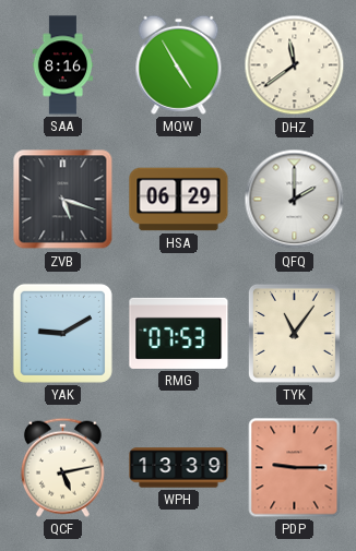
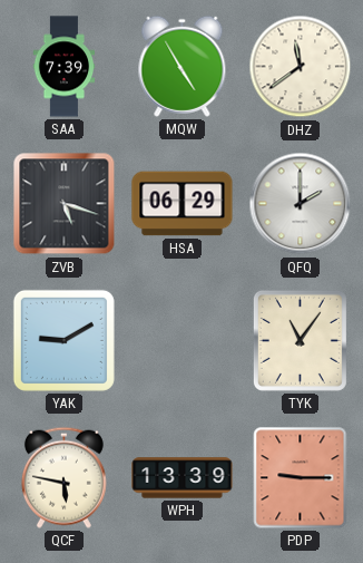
SAA: 8:16 -> 7:39
RMG: 07:53 -> none
QCF: 5:13 -> 5:47
